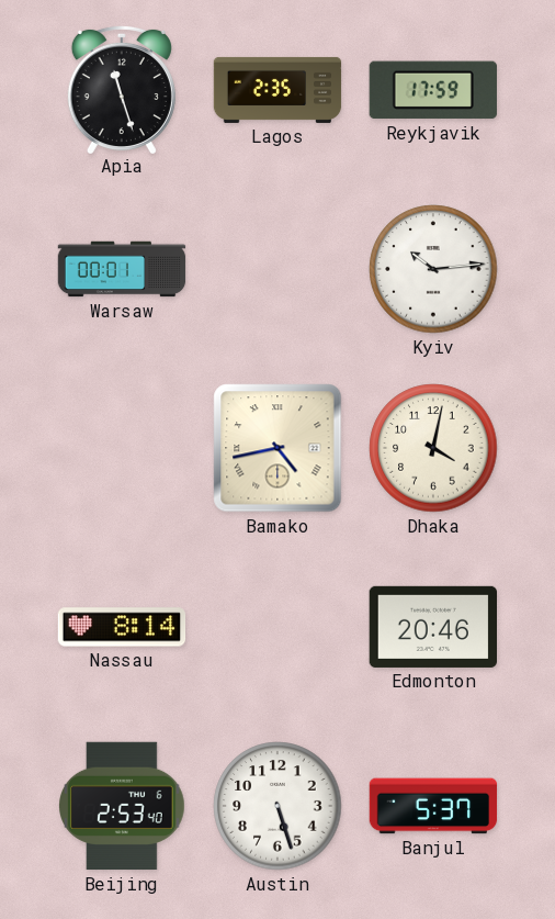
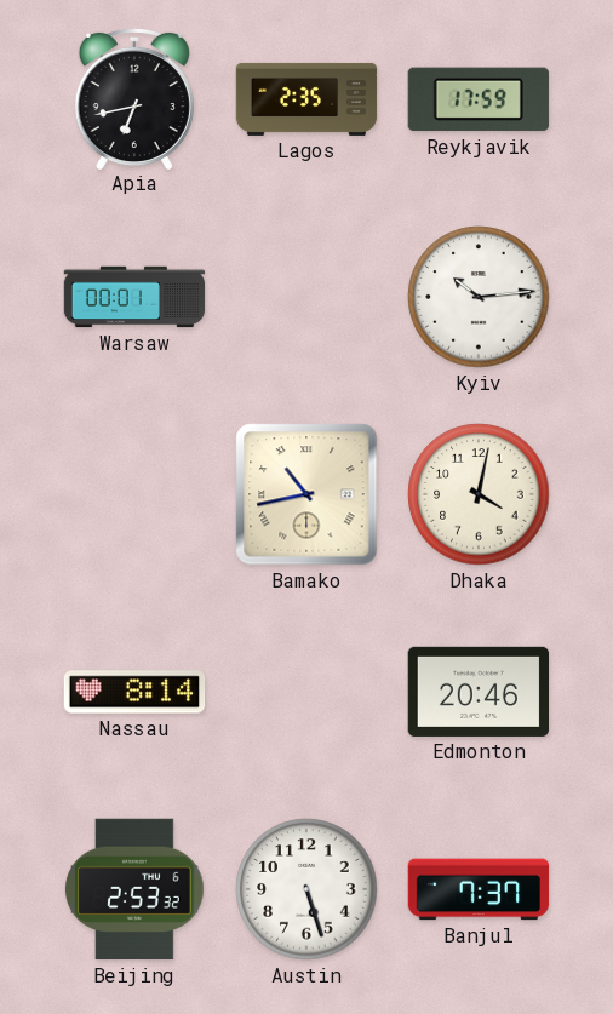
Apia: 11:27 -> 6:43
Bamako: 4:43 -> 10:43
Beijing: 2:53:40 -> 2:53:32
Banjul: 5:37 -> 7:37
